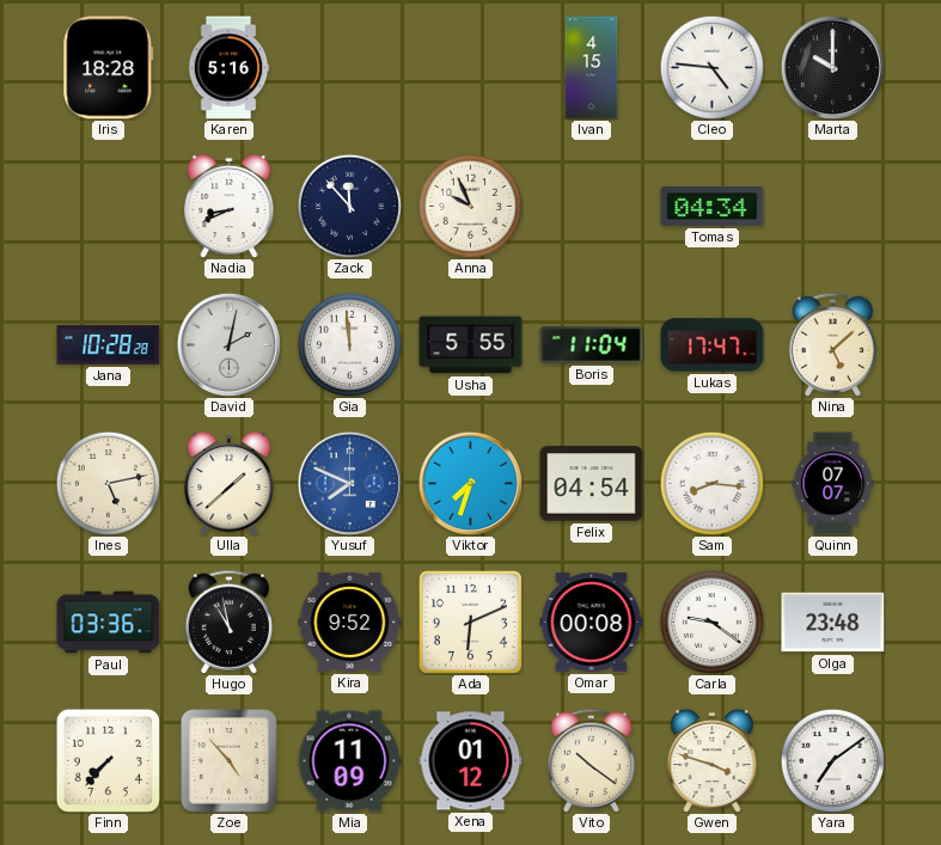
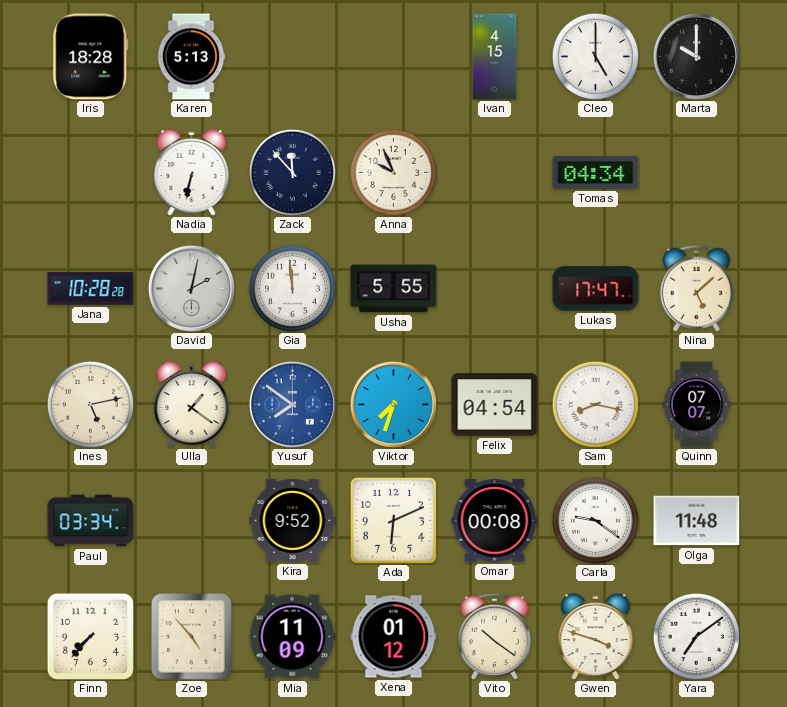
Karen: 5:16 -> 5:13
Cleo: 4:46 -> 5:00
Nadia: 8:41 -> 6:32
Boris: 11:04 -> none
Ulla: 1:38 -> 1:21
Yusuf: 7:49 -> 7:51
Sam: 8:16 -> 8:17
Paul: 03:36 -> 03:34
Hugo: 10:58 -> none
Olga: 23:48 -> 11:48
